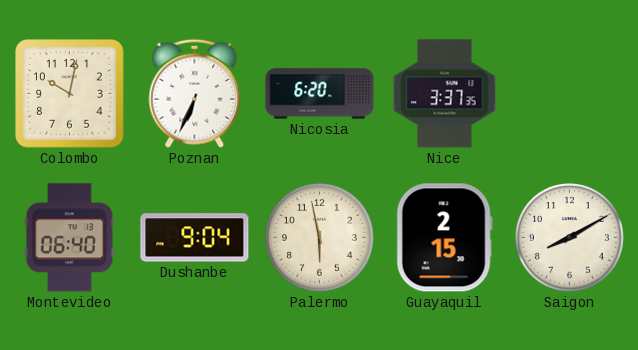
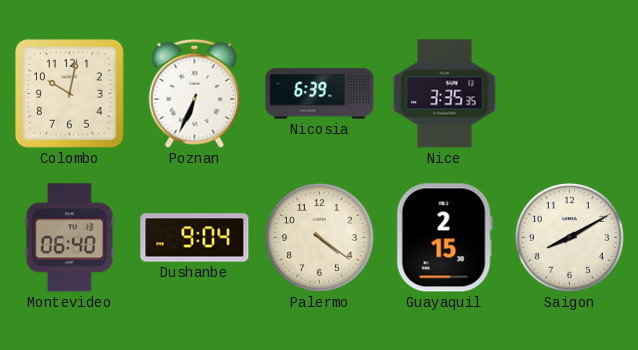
Nicosia: 6:20 -> 6:39
Nice: 3:37 -> 3:35
Palermo: 5:58 -> 4:21
